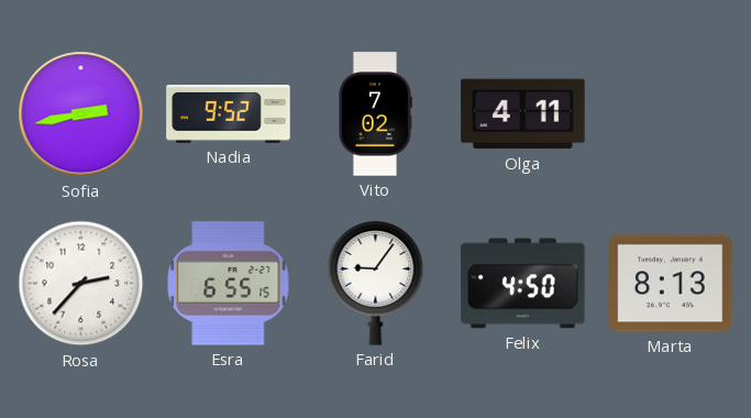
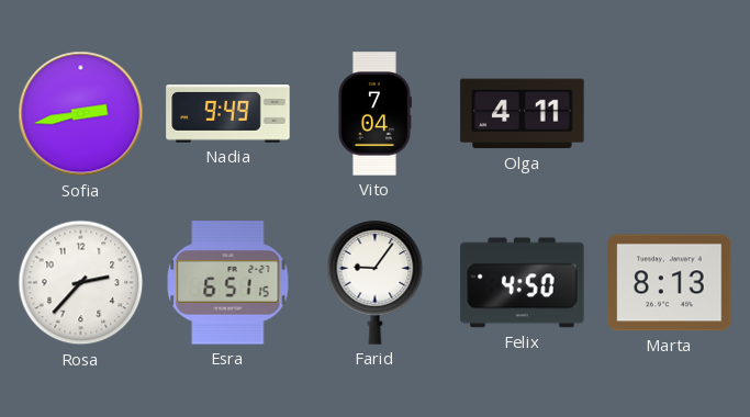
Nadia: 9:52 -> 9:49
Vito: 7:02 -> 7:04
Esra: 6:55 -> 6:51
